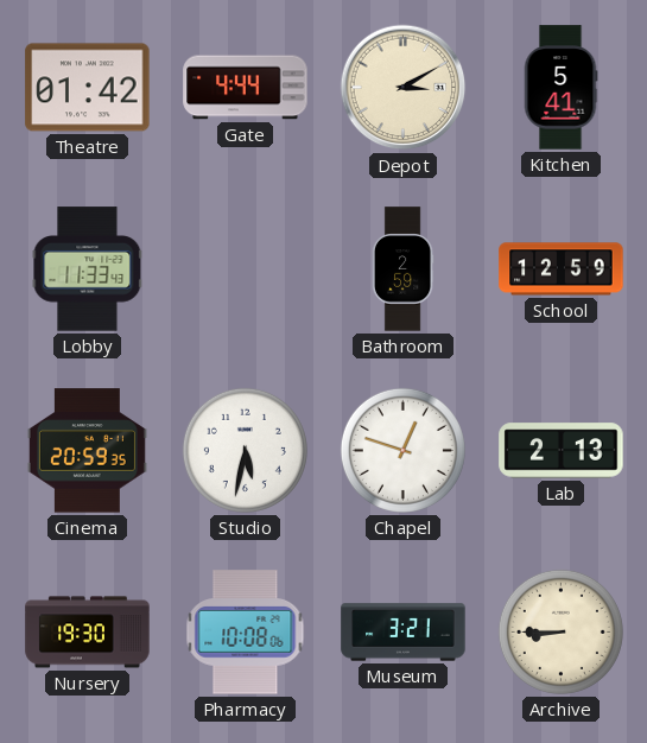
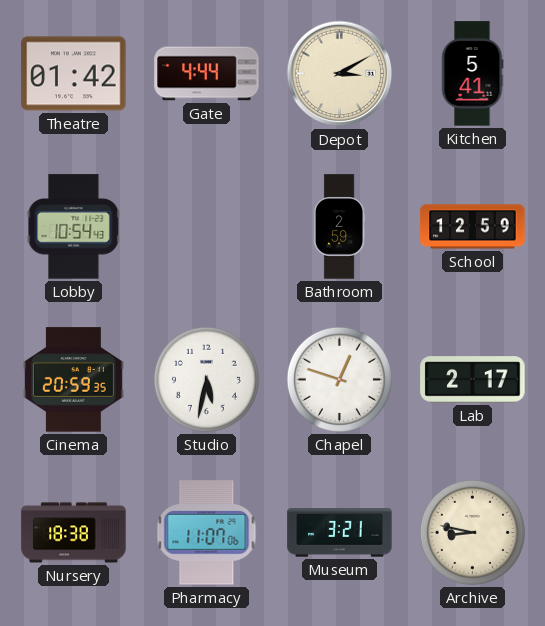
Lobby: 11:33 -> 10:54
Lab: 2:13 -> 2:17
Nursery: 19:30 -> 18:38
Pharmacy: 10:08 -> 11:07
Archive: 8:45 -> 8:47
